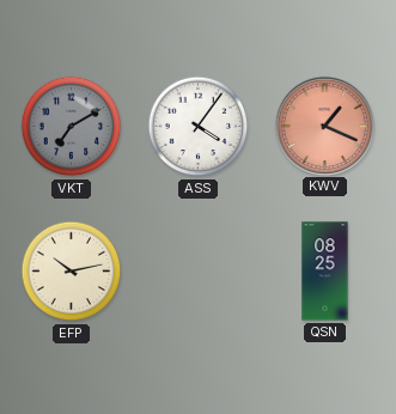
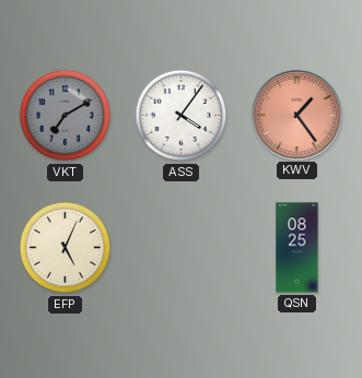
KWV: 1:19 -> 1:24
EFP: 10:13 -> 5:04
